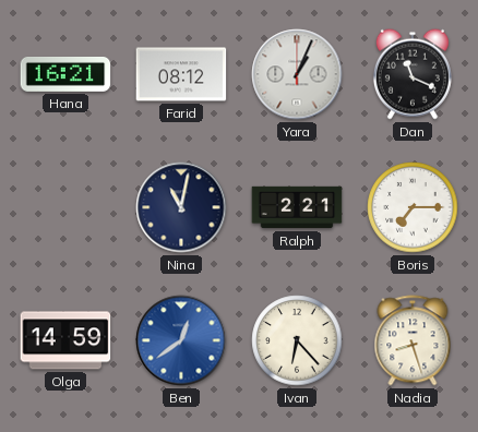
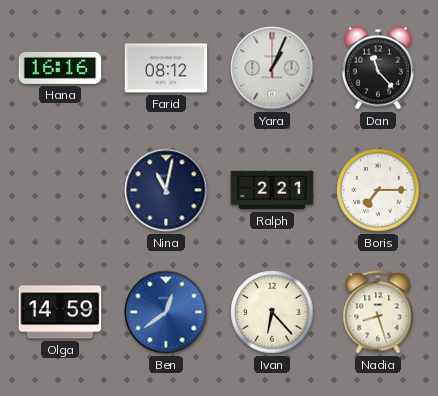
Hana: 16:21 -> 16:16
Dan: 11:19 -> 11:23
